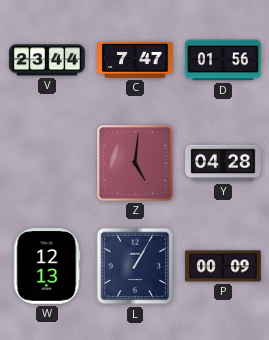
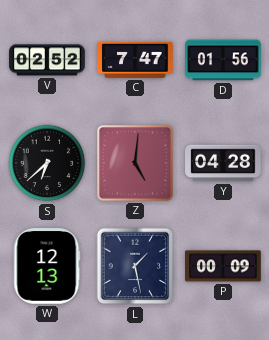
V: 23:44 -> 02:52
S: none -> 6:38
L: 1:05 -> 1:28
